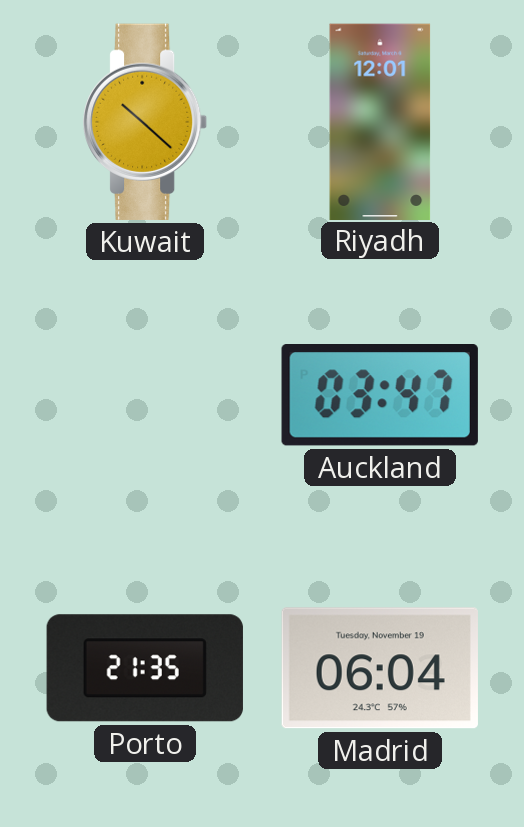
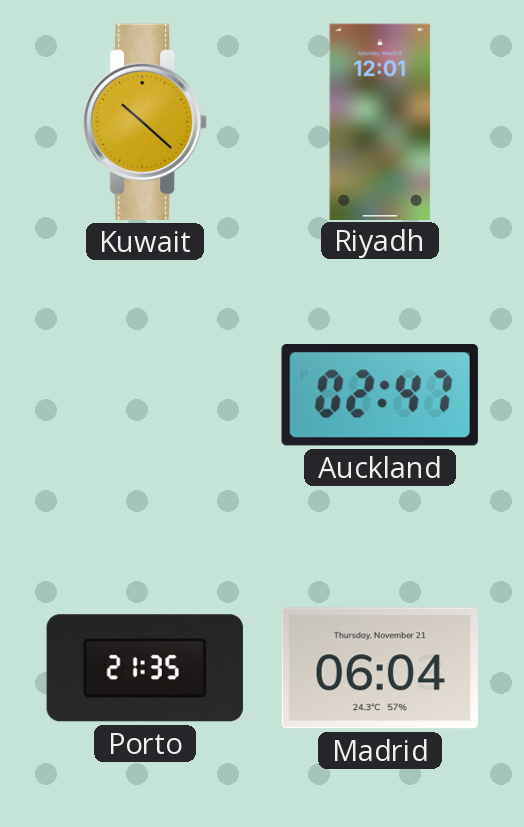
Auckland: 03:47 -> 02:47
Madrid date: Tuesday, November 19 -> Thursday, November 21
